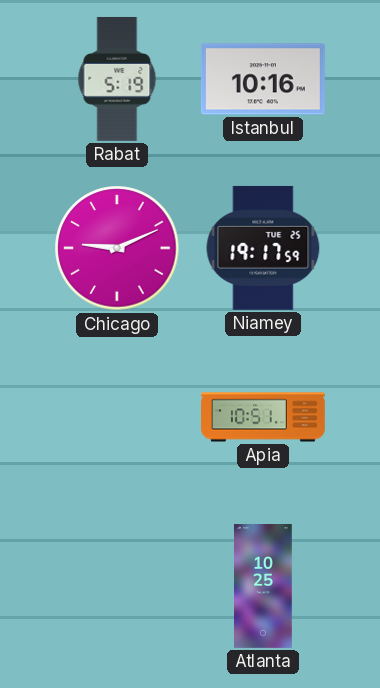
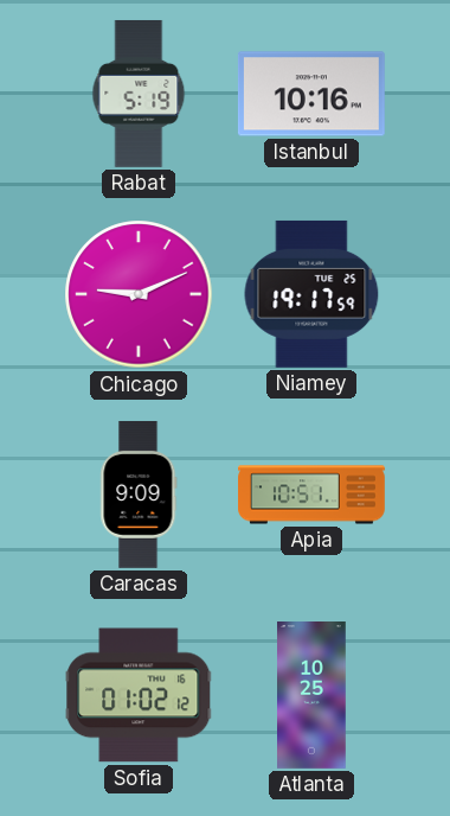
Caracas: none -> 9:09
Sofia: none -> 01:02
